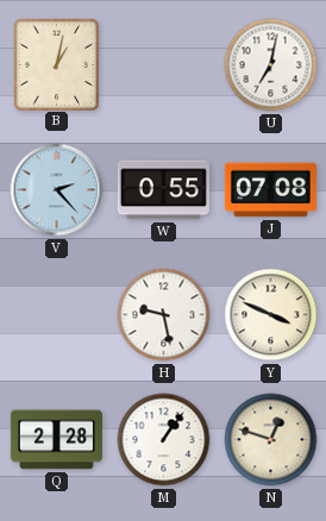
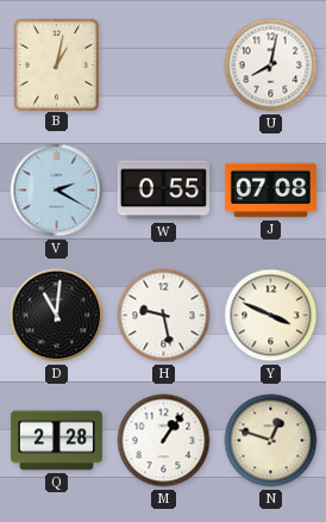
U: 7:02 -> 8:02
V: 2:23 -> 2:20
D: none -> 11:01
